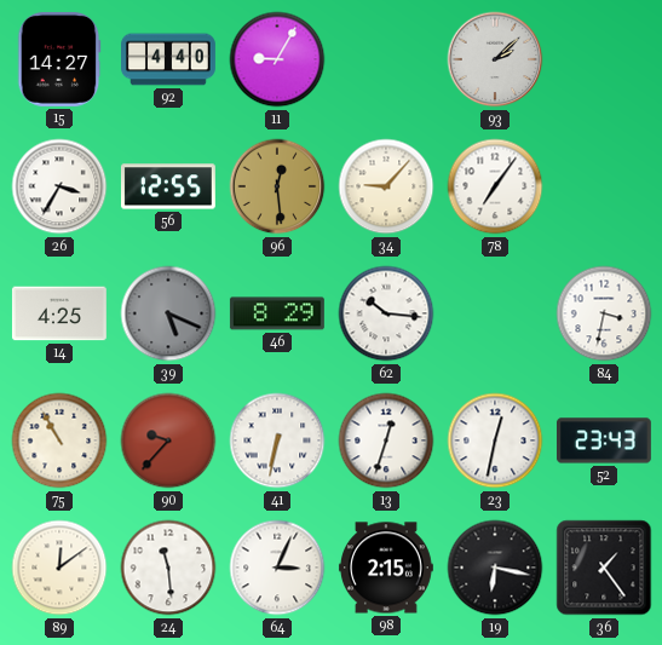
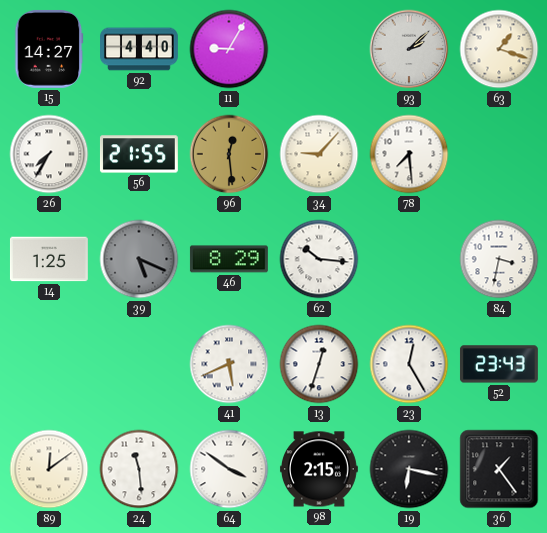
63: none -> 1:18
26: 3:35 -> 7:35
56: 12:55 -> 21:55
78: 7:06 -> 7:29
14: 4:25 -> 1:25
75: 10:55 -> none
90: 9:37 -> none
41: 6:32 -> 5:41
23: 12:32 -> 12:25
64: 3:04 -> 3:51
